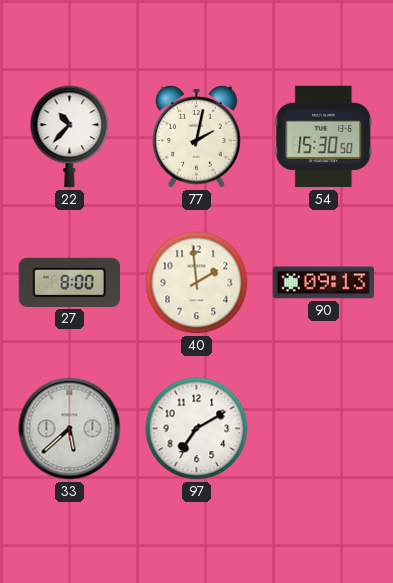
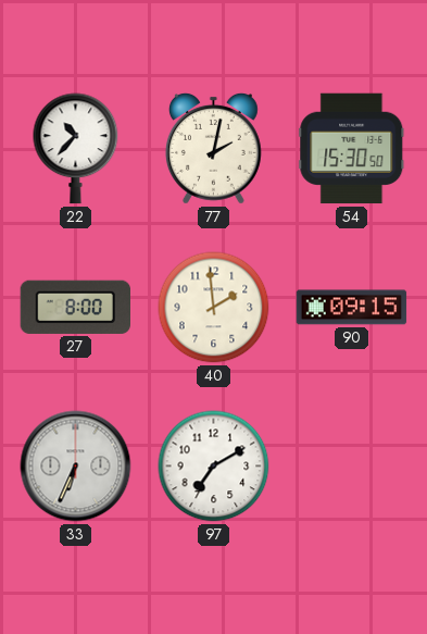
90: 09:13 -> 09:15
33: 5:38 -> 6:34
